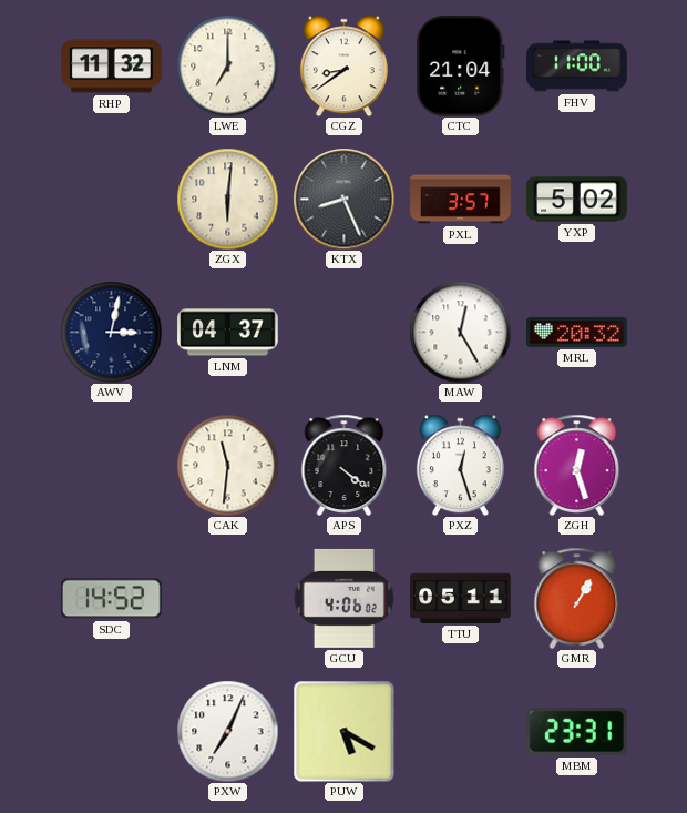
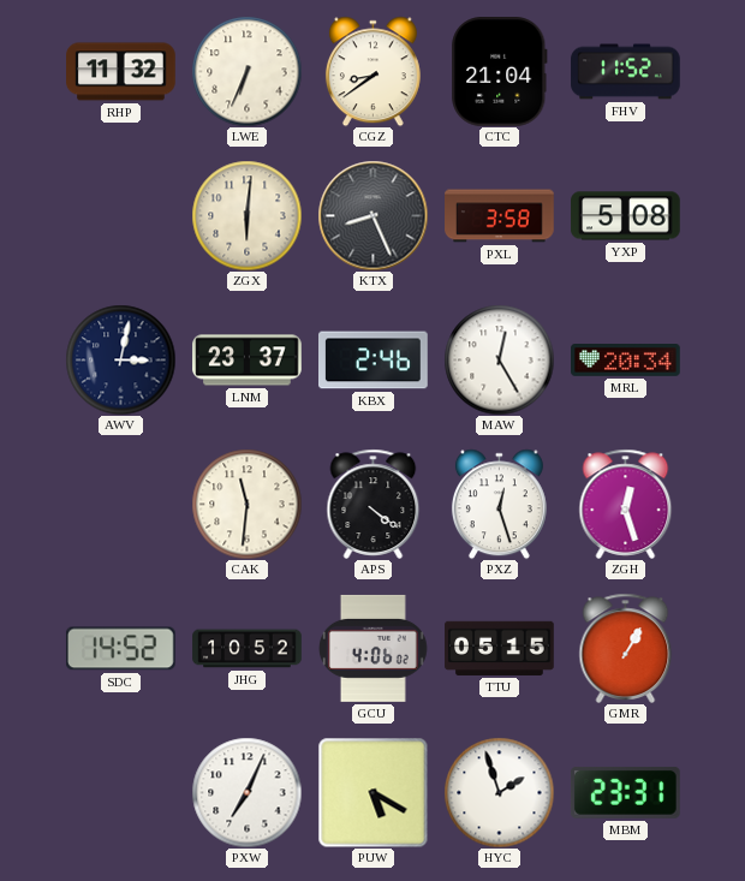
LWE: 7:00 -> 6:34
FHV: 11:00 -> 11:52
PXL: 3:57 -> 3:58
YXP: 5:02 -> 5:08
LNM: 04:37 -> 23:37
KBX: none -> 2:46
MRL: 20:32 -> 20:34
JHG: none -> 10:52
TTU: 05:11 -> 05:15
HYC: none -> 1:57
